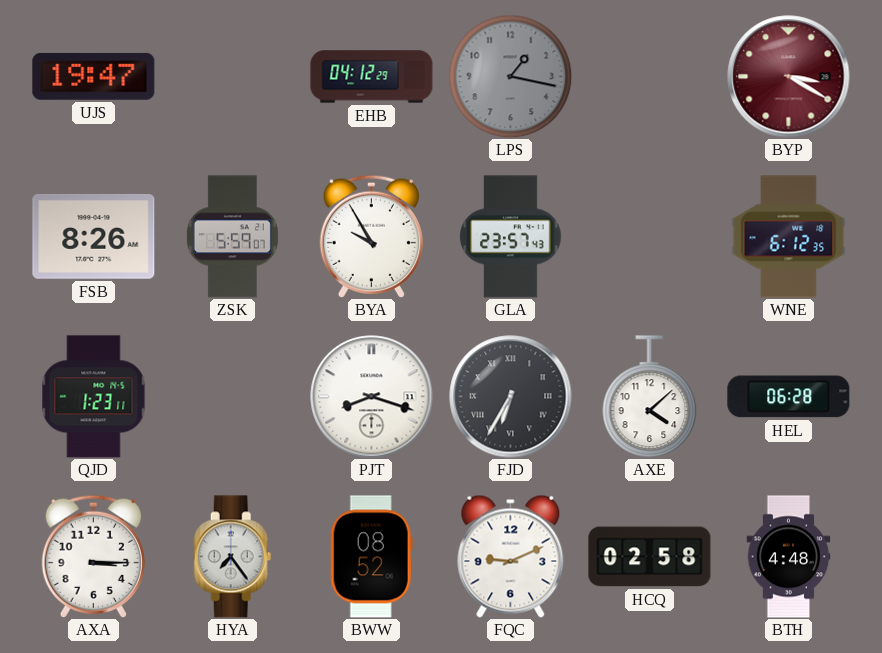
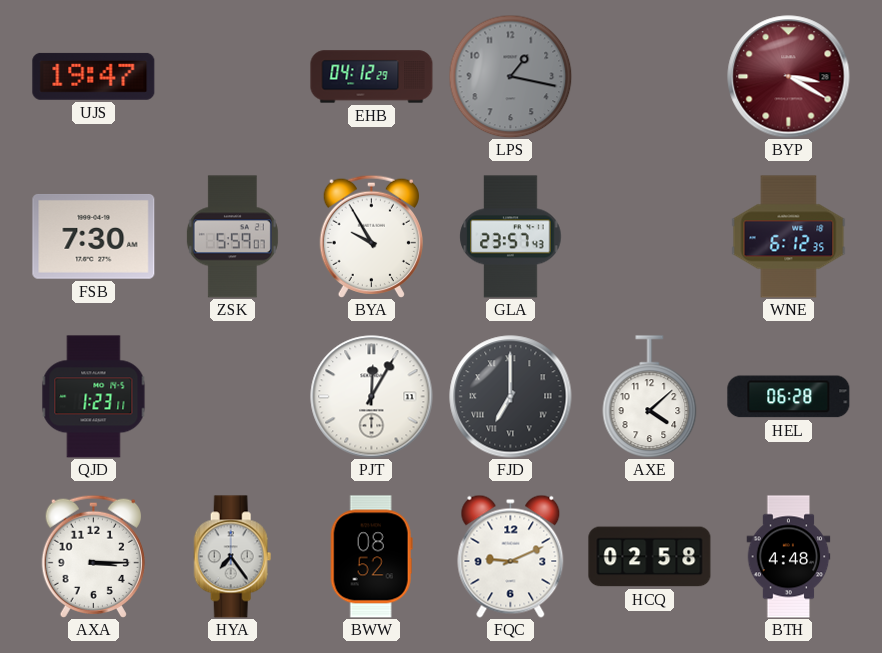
FSB: 8:26 -> 7:30
PJT: 8:18 -> 12:05
FJD: 6:35 -> 7:00
